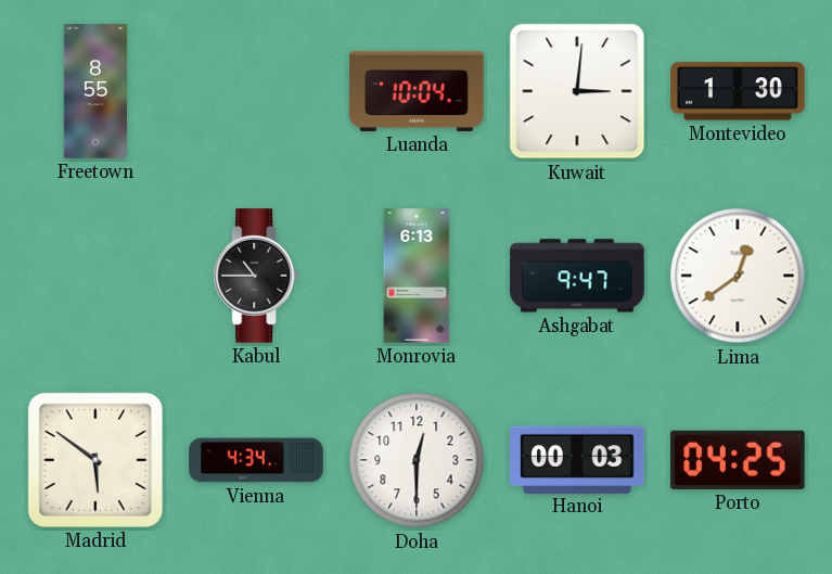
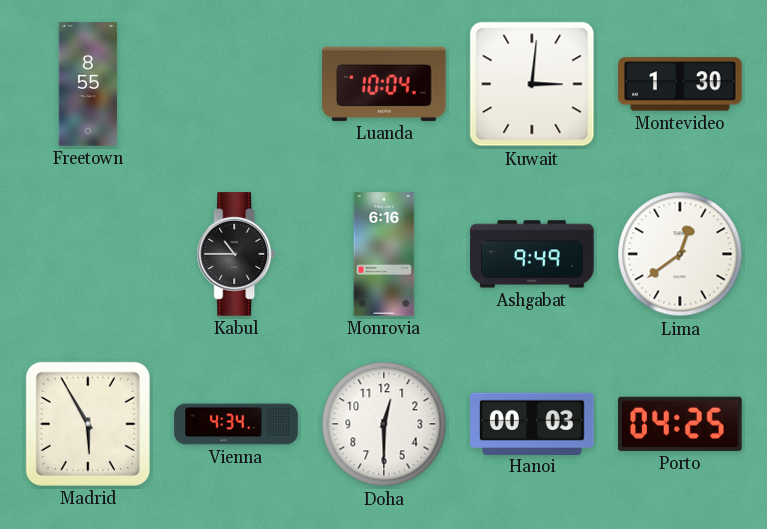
Monrovia: 6:13 -> 6:16
Ashgabat: 9:47 -> 9:49
Madrid: 5:51 -> 5:55
